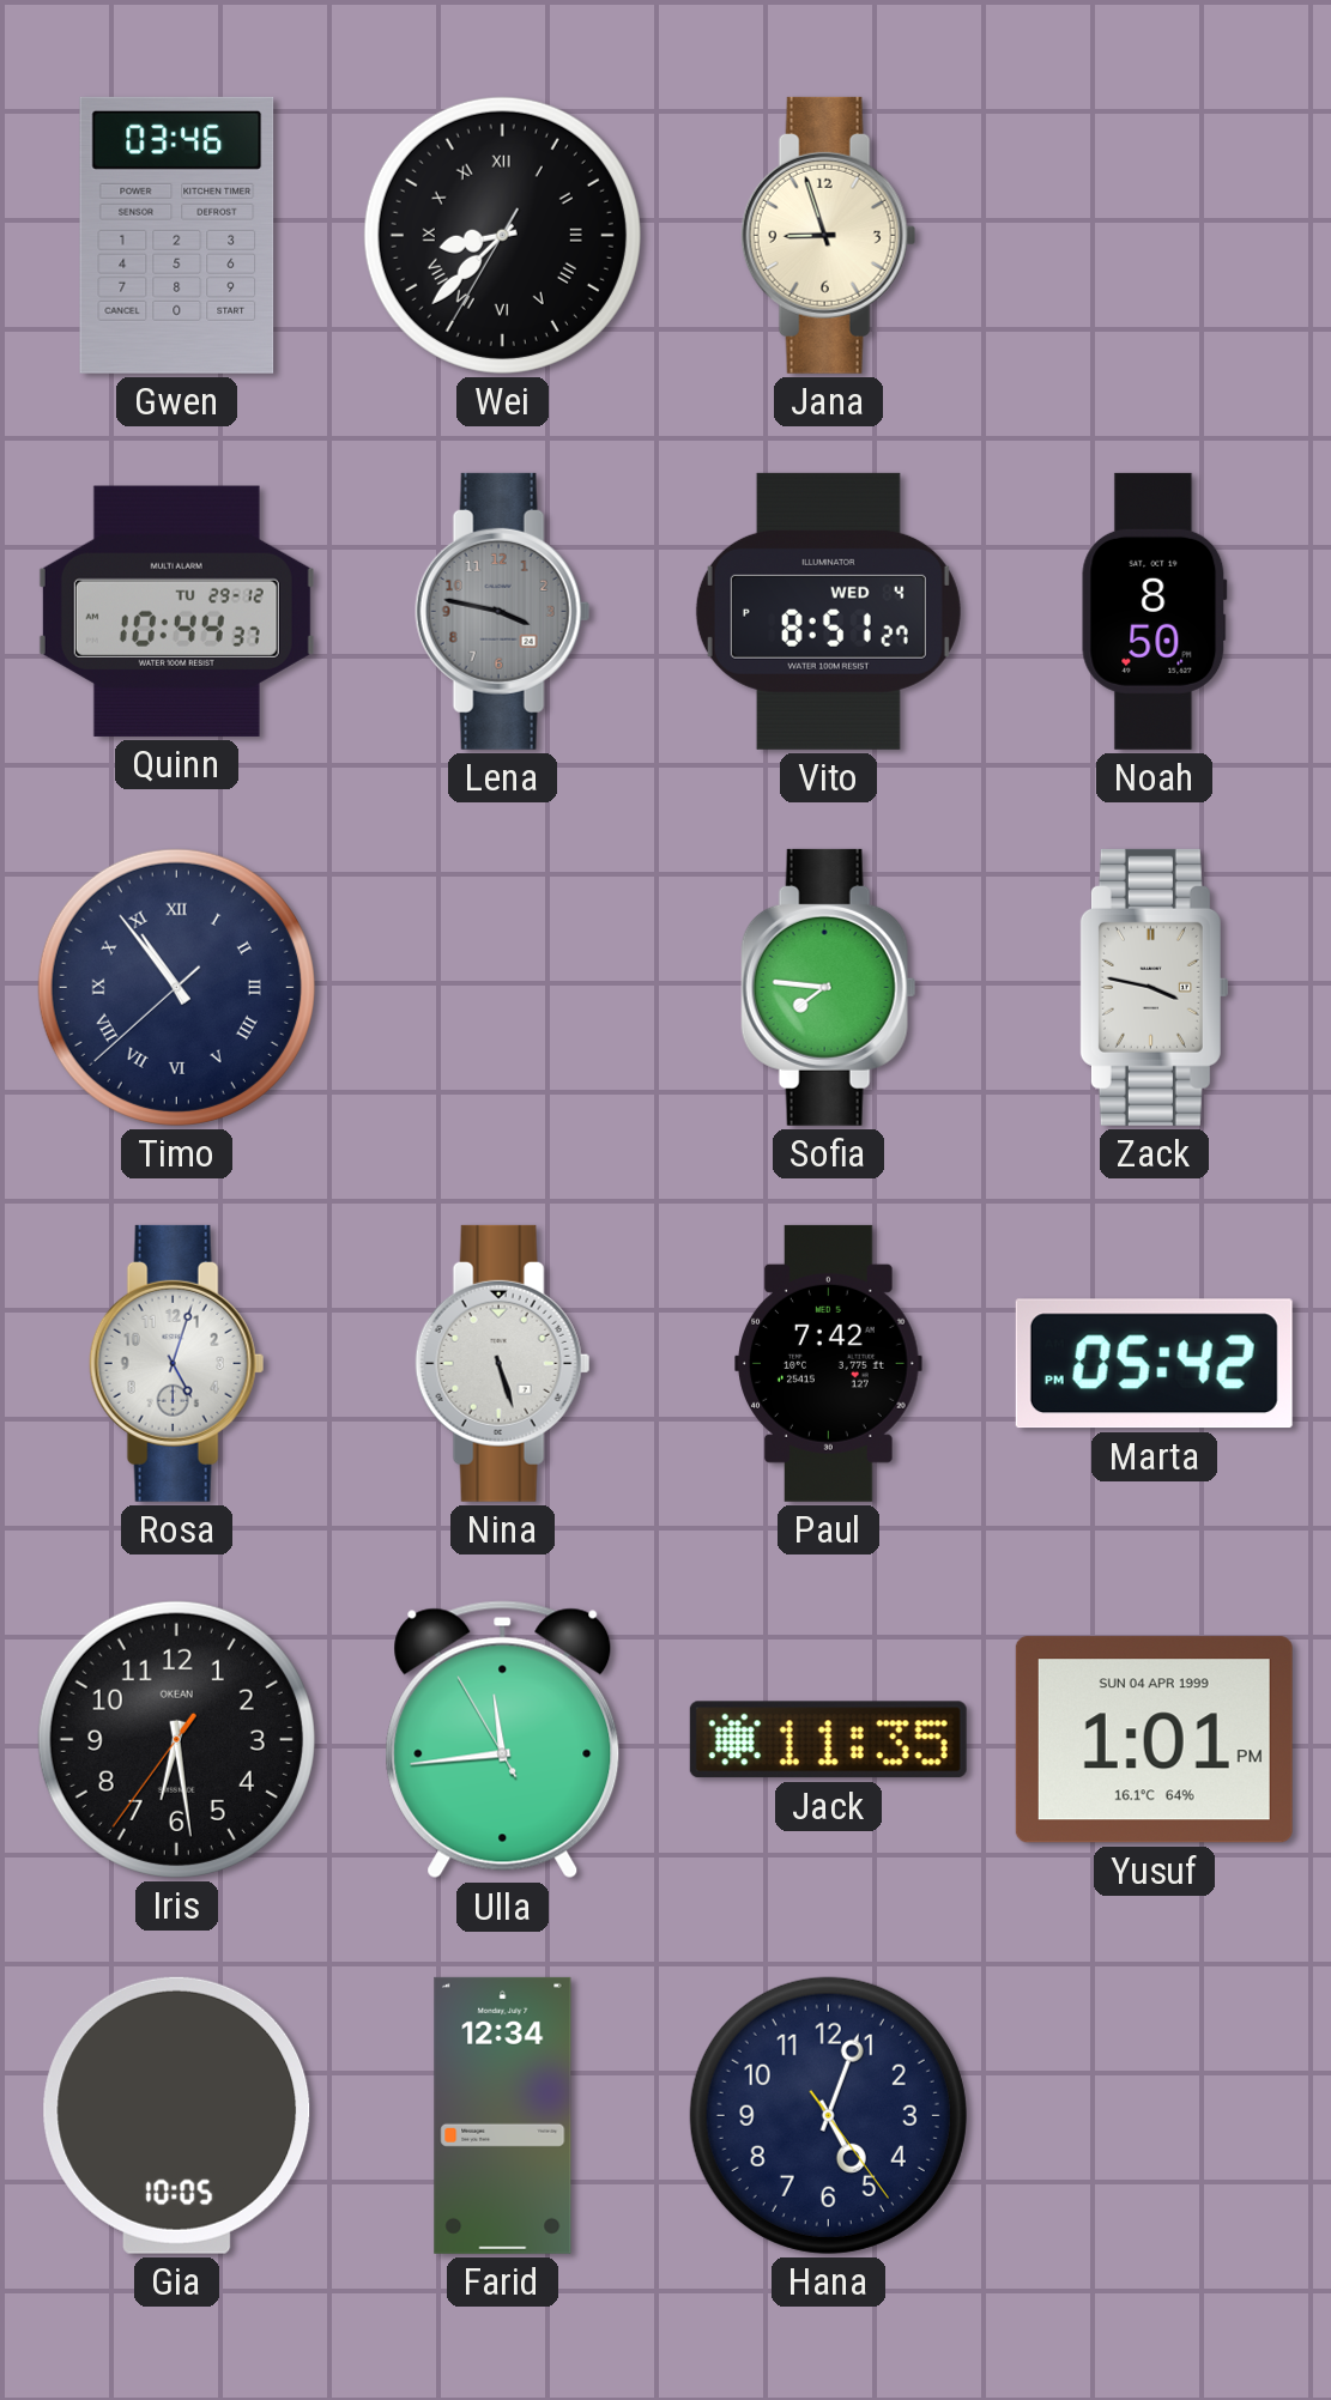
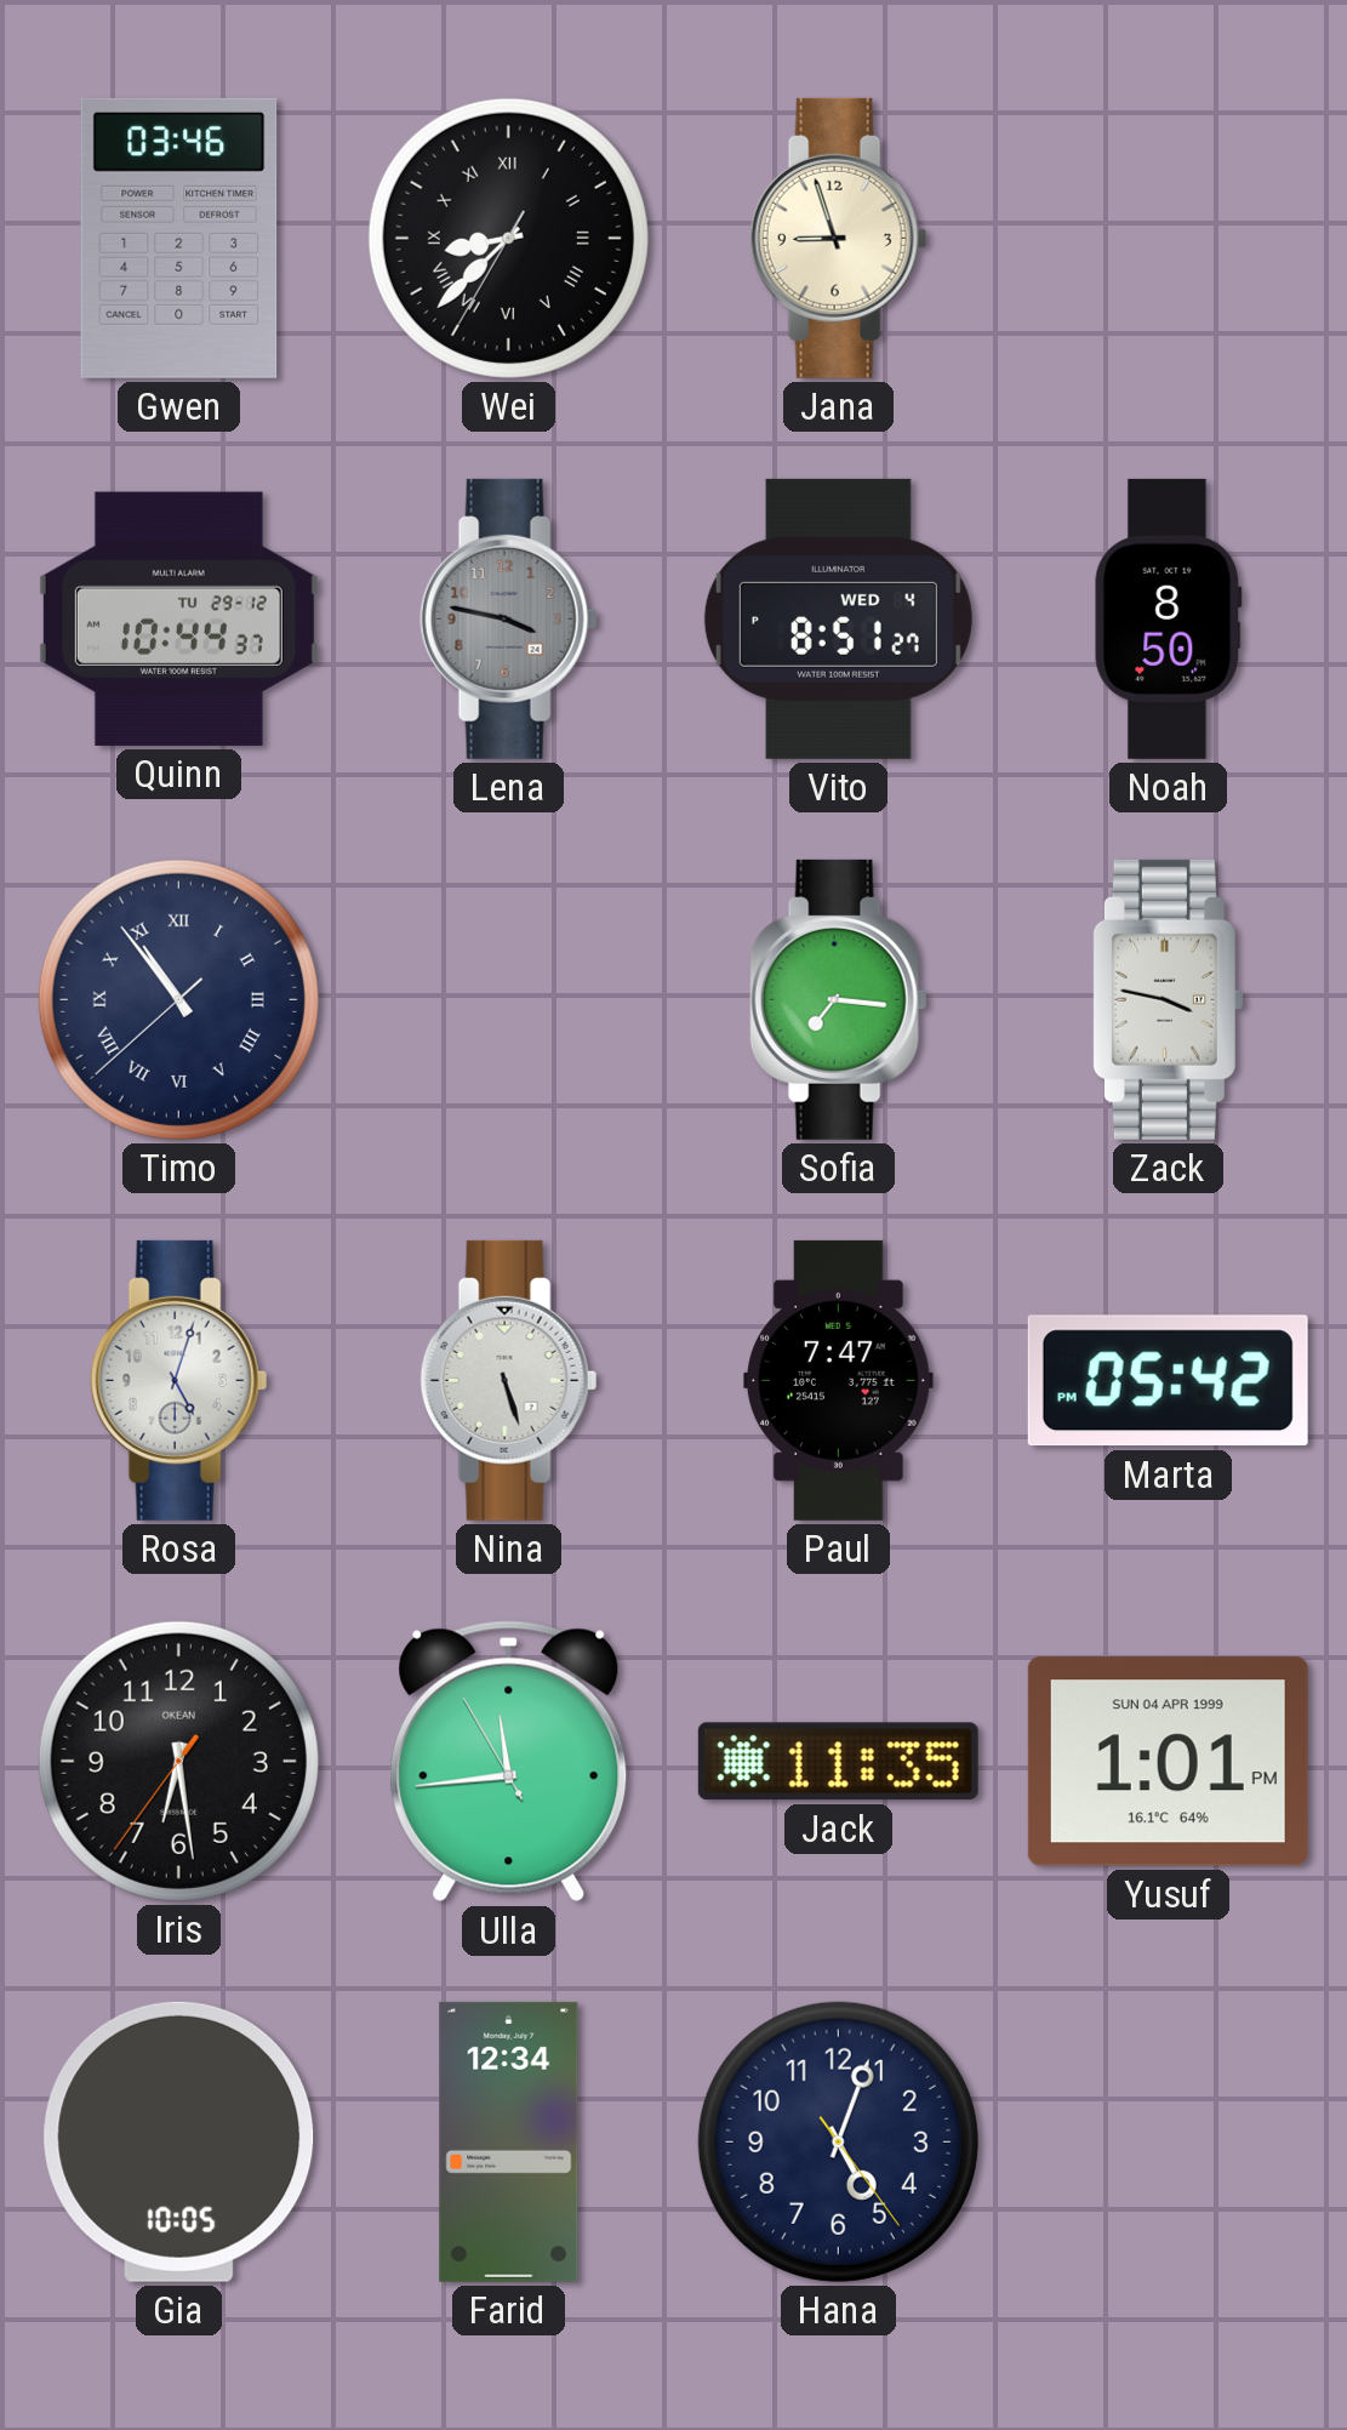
Sofia: 7:46 -> 7:16
Paul: 7:42 -> 7:47
